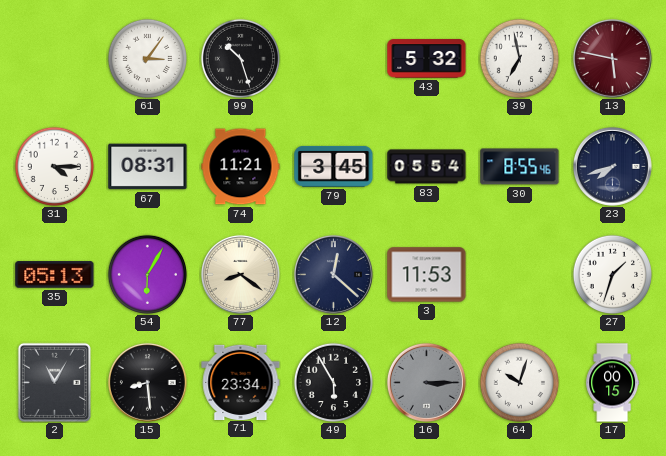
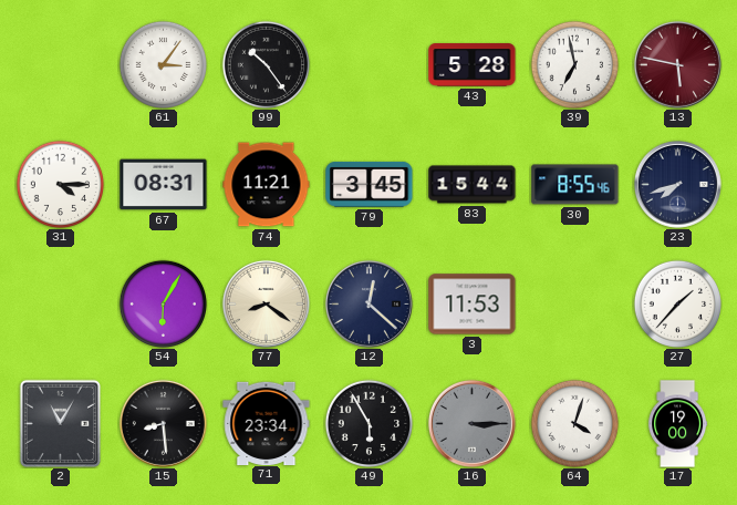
99: 10:27 -> 10:24
43: 5:32 -> 5:28
83: 05:54 -> 15:44
35: 05:13 -> none
27: 1:33 -> 1:37
64: 10:03 -> 4:03
17: 00:15 -> 19:00
